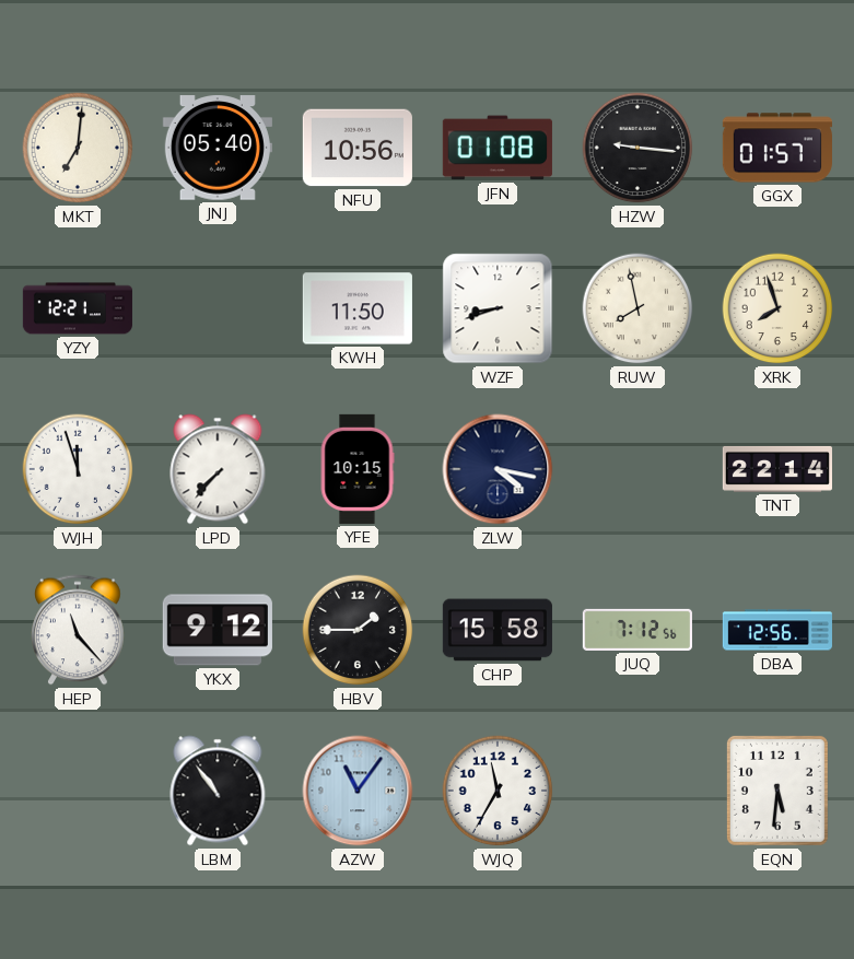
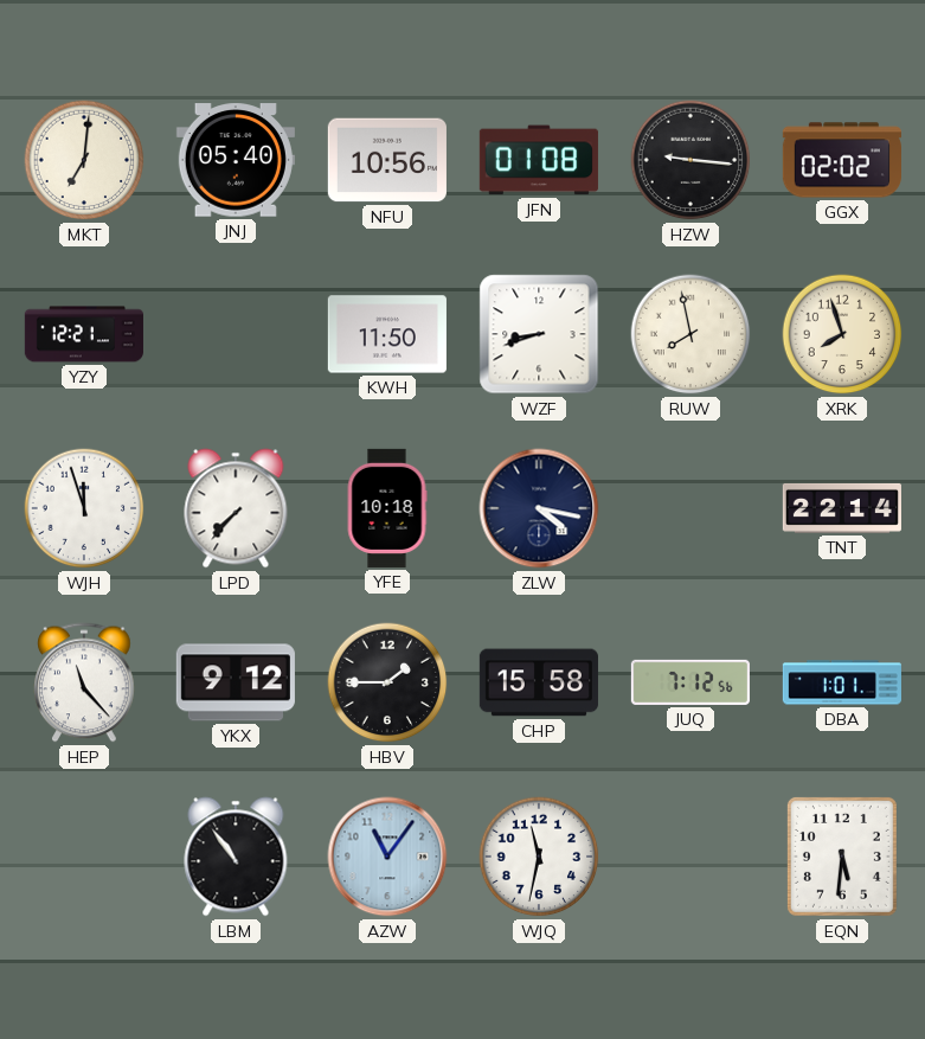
GGX: 01:57 -> 02:02
YFE: 10:15 -> 10:18
DBA: 12:56 -> 1:01
WJQ: 11:35 -> 11:32
